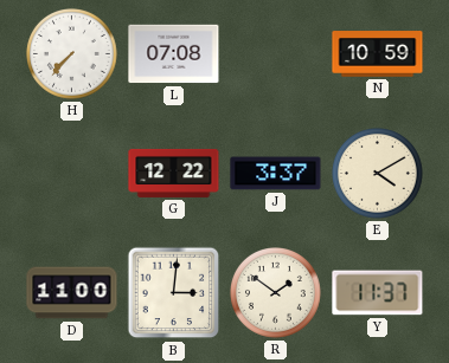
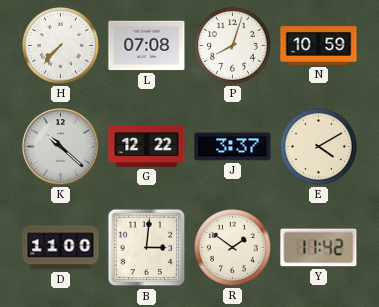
P: none -> 8:03
K: none -> 10:22
Y: 11:37 -> 11:42
